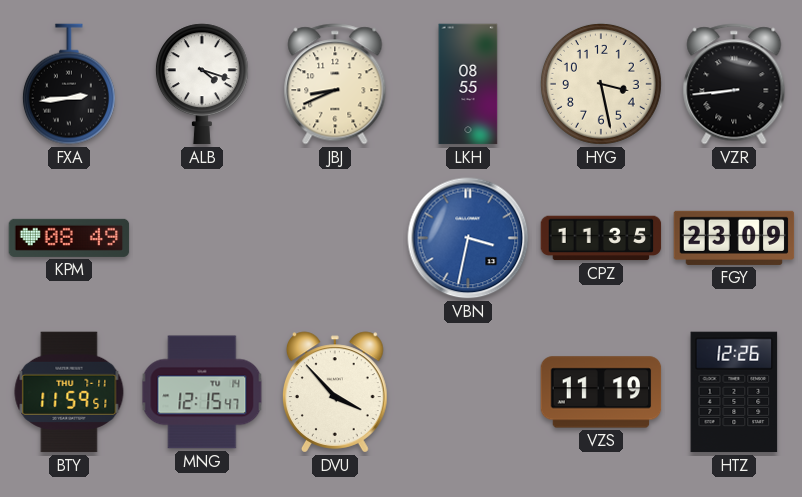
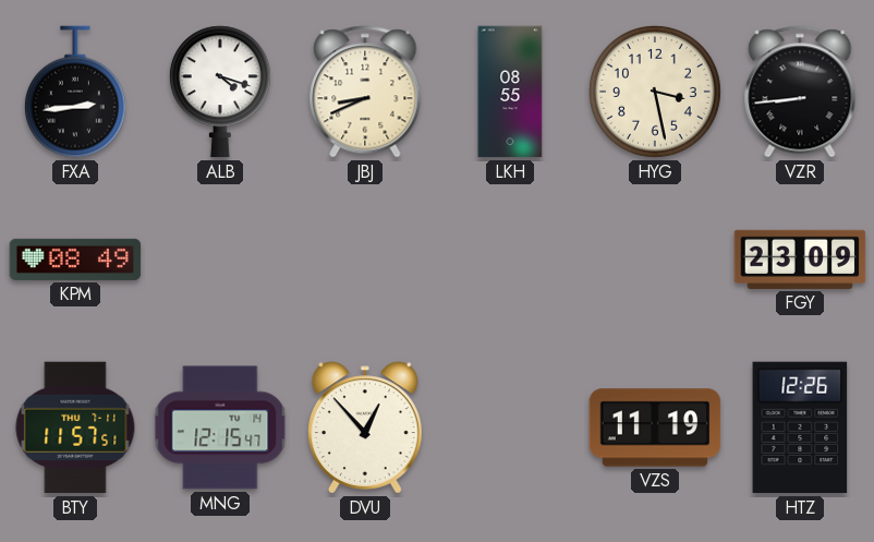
VBN: 3:32 -> none
CPZ: 11:35 -> none
BTY: 11:59 -> 11:57
DVU: 3:53 -> 12:53
